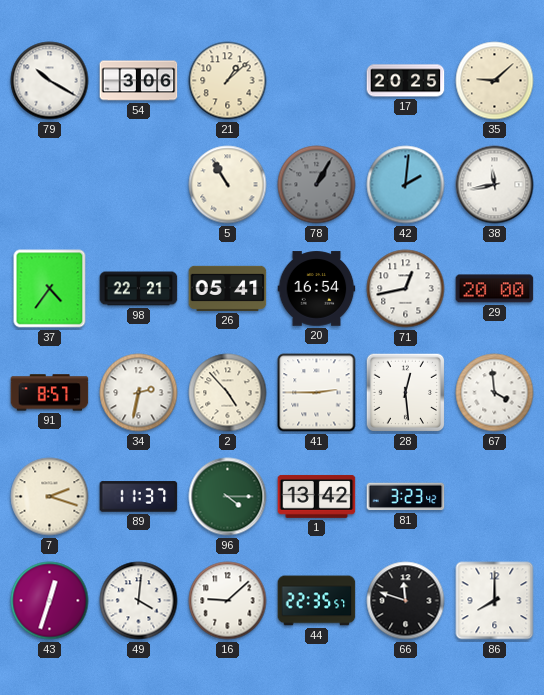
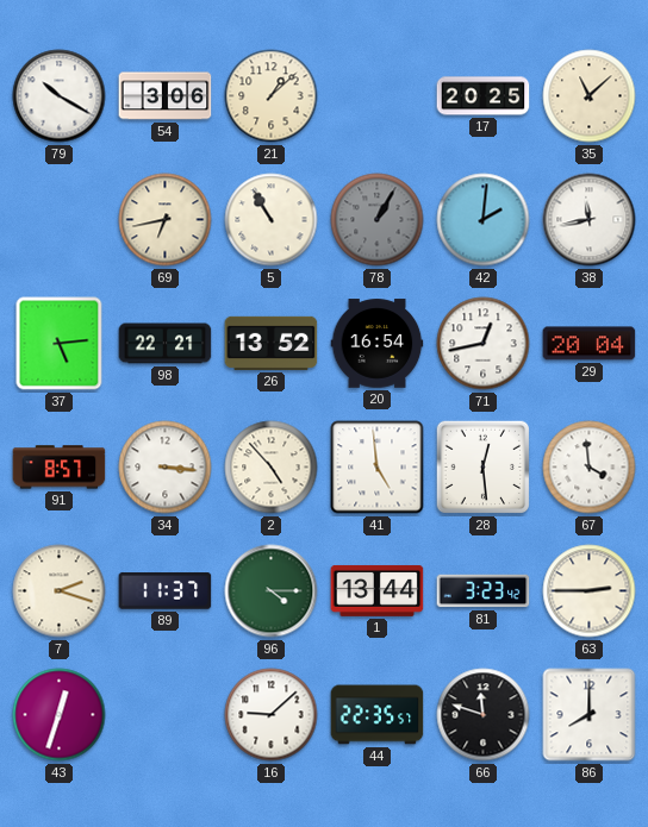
35: 9:08 -> 11:08
69: none -> 6:43
37: 4:36 -> 5:14
26: 05:41 -> 13:52
29: 20:00 -> 20:04
34: 2:32 -> 3:16
41: 2:45 -> 4:59
1: 13:42 -> 13:44
63: none -> 2:45
49: 4:01 -> none
